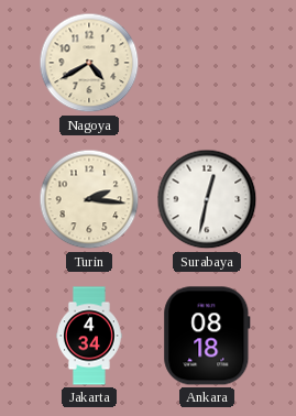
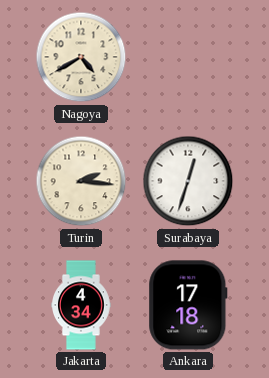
Surabaya: 12:32 -> 12:33
Ankara: 08:18 -> 17:18
